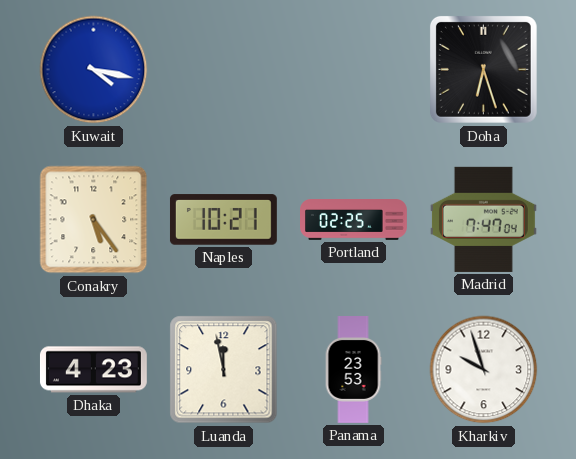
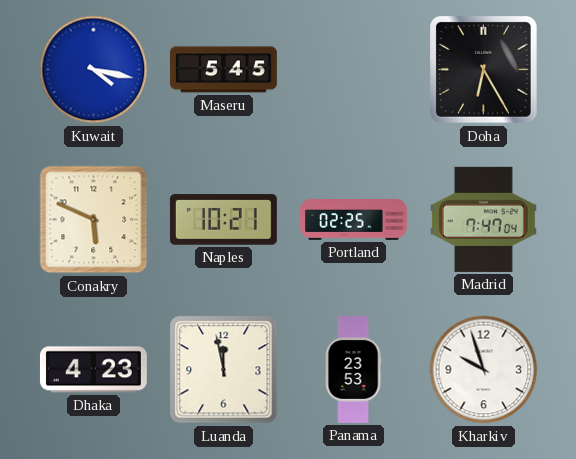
Maseru: none -> 5:45
Doha: 6:27 -> 6:25
Conakry: 5:24 -> 5:49
